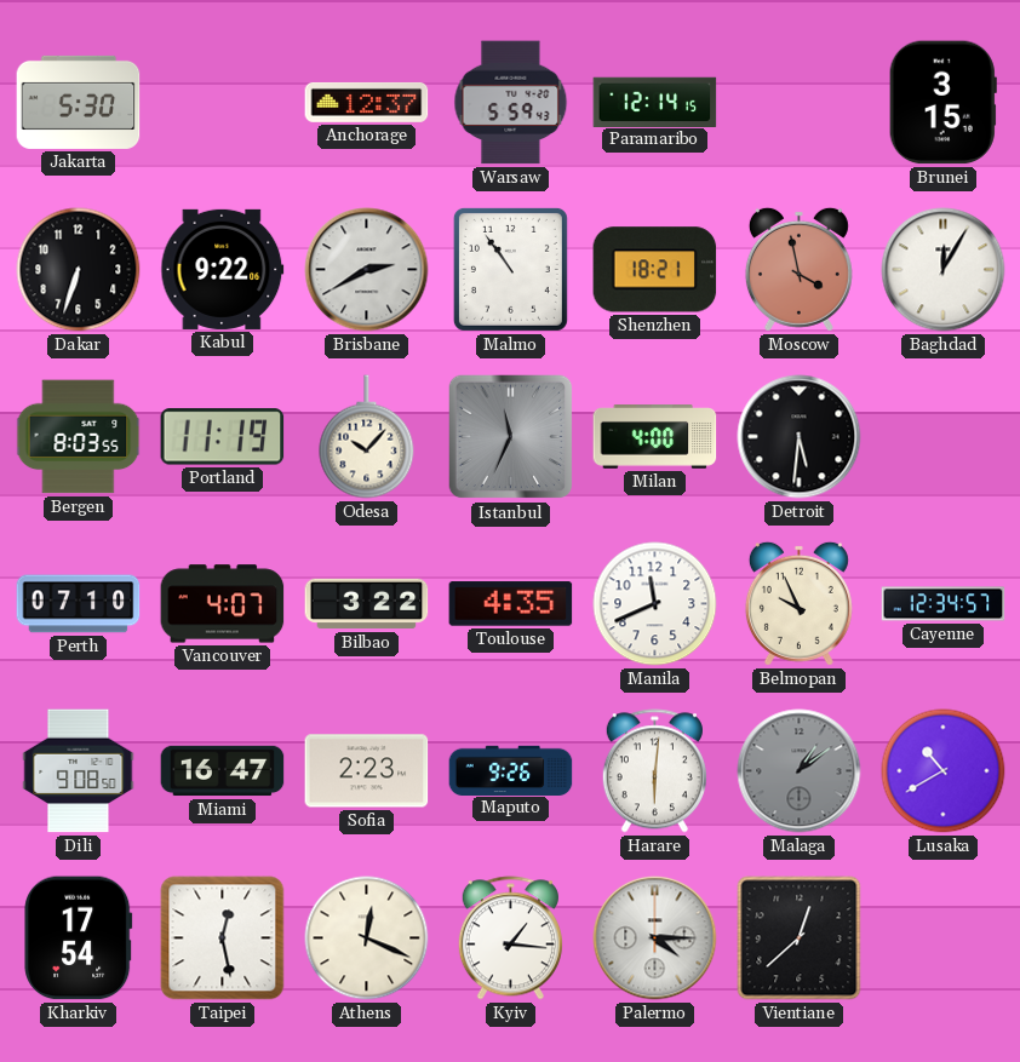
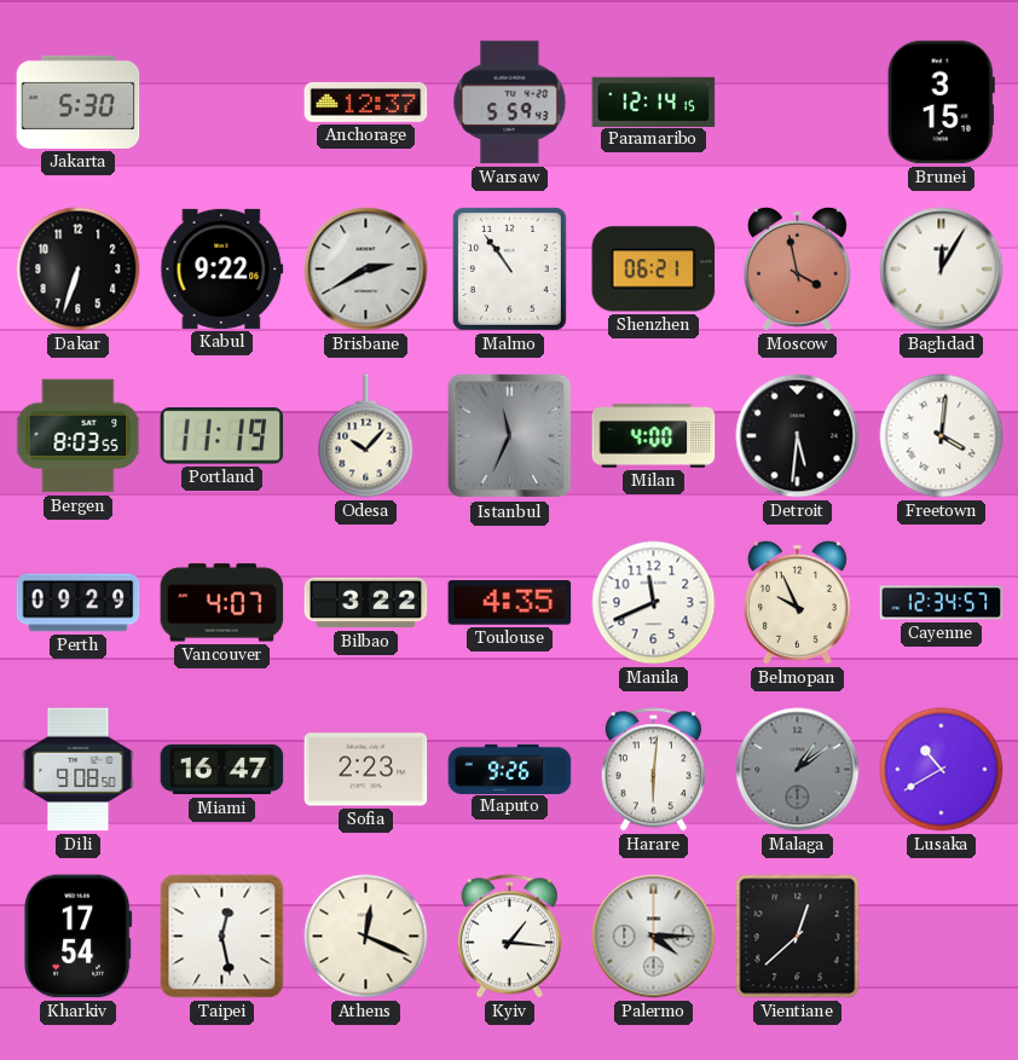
Shenzhen: 18:21 -> 06:21
Freetown: none -> 4:01
Perth: 07:10 -> 09:29
